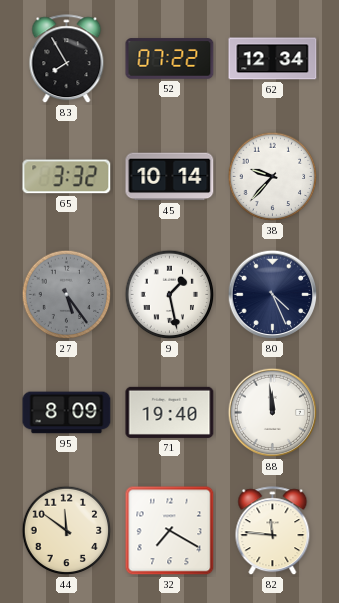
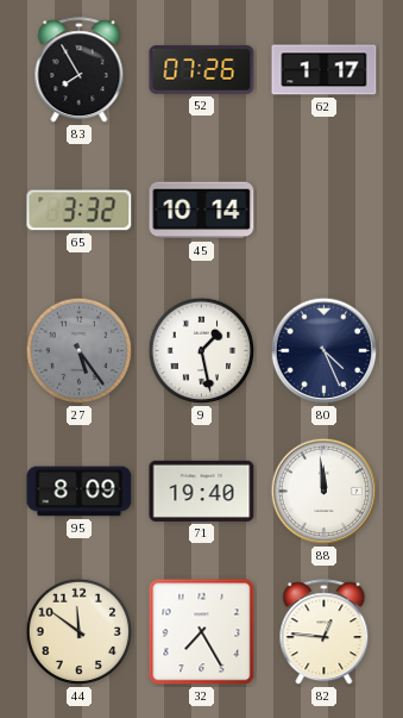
52: 07:22 -> 07:26
62: 12:34 -> 1:17
38: 9:37 -> none
32: 7:20 -> 7:25
82: 11:46 -> 12:46
